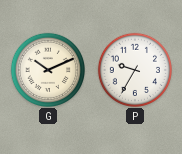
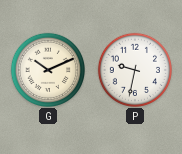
P: 9:35 -> 9:32
